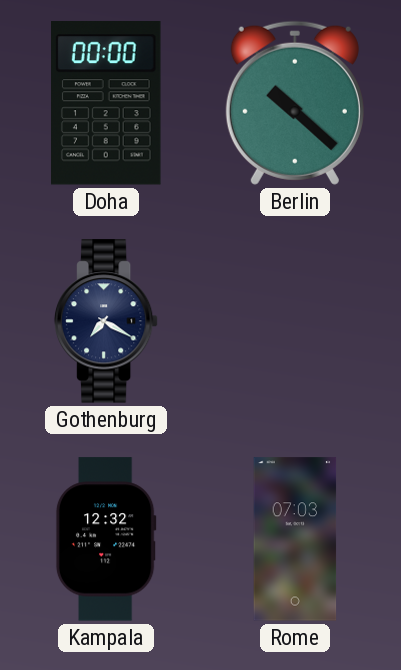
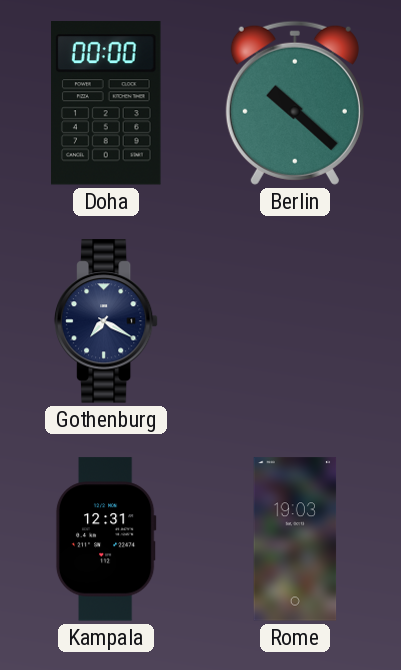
Kampala: 12:32 -> 12:31
Rome: 07:03 -> 19:03
